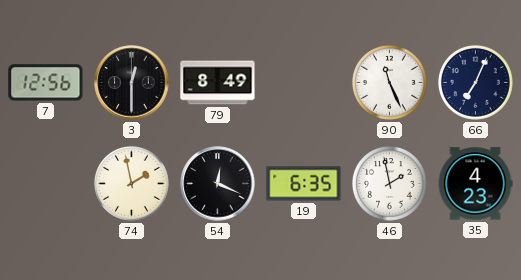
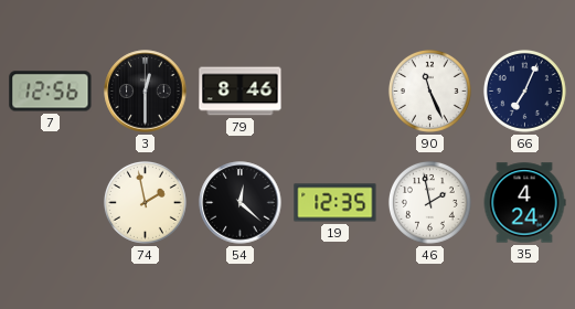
79: 8:49 -> 8:46
54: 12:19 -> 12:22
19: 6:35 -> 12:35
35: 4:23 -> 4:24
